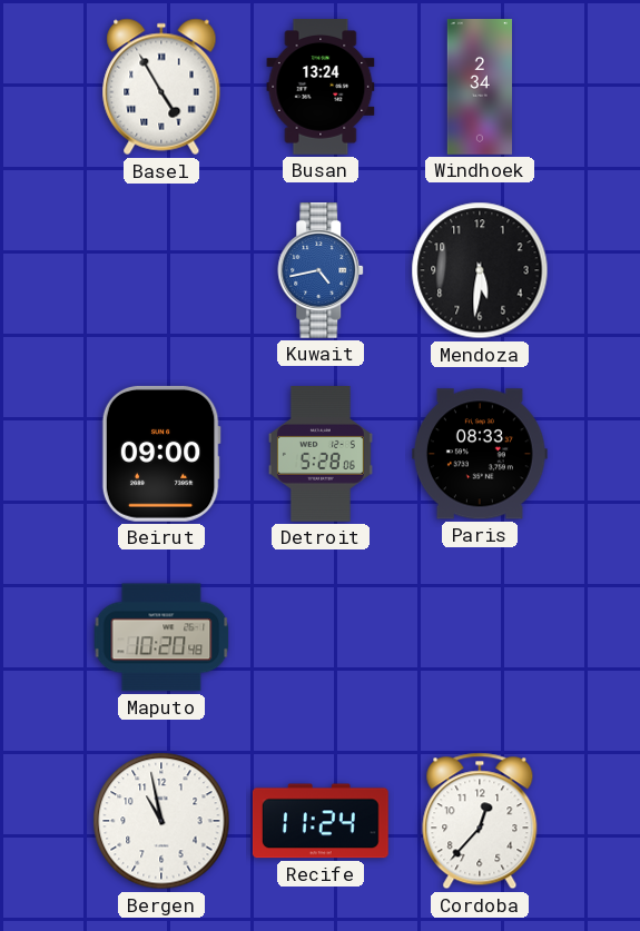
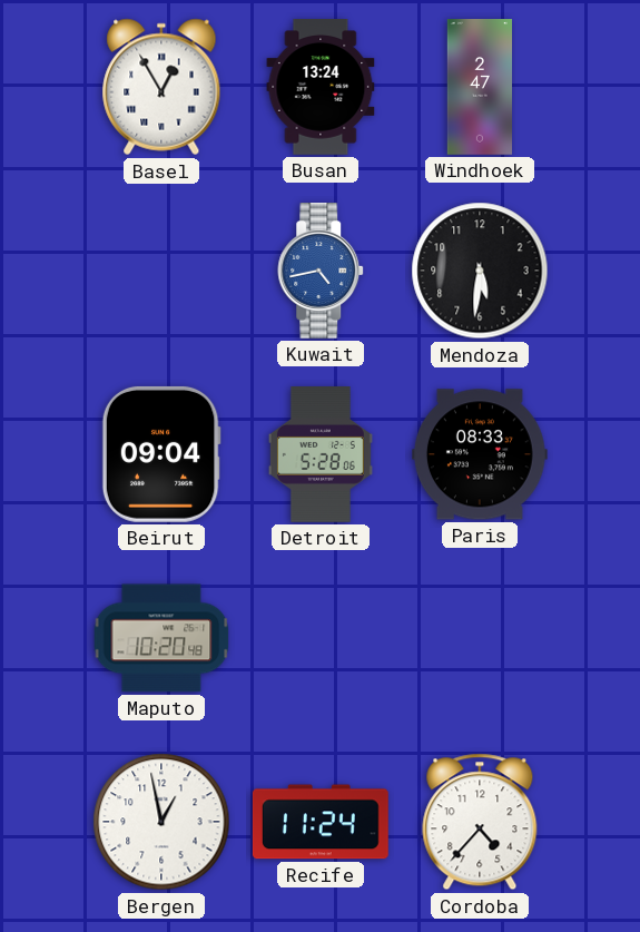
Basel: 4:55 -> 12:55
Windhoek: 2:34 -> 2:47
Beirut: 09:00 -> 09:04
Bergen: 10:58 -> 12:58
Cordoba: 12:37 -> 4:37
